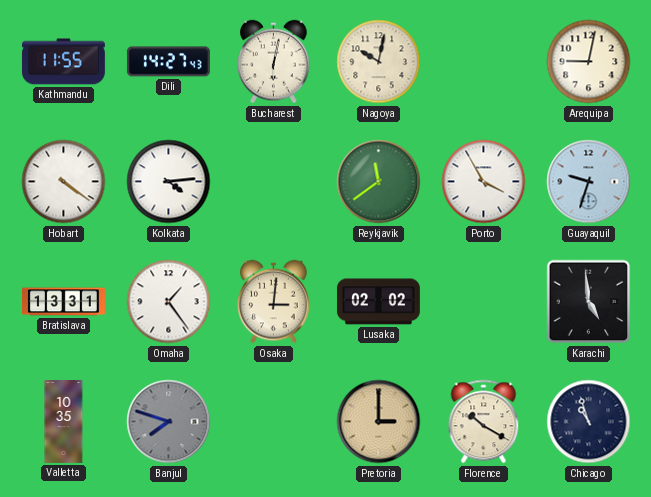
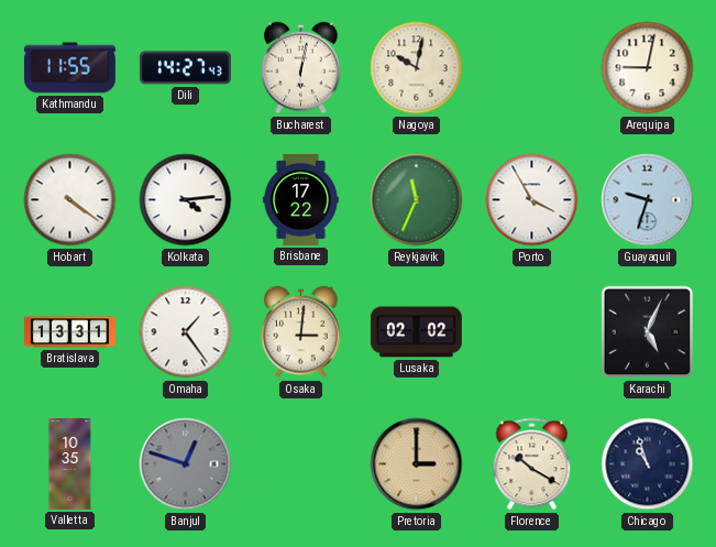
Brisbane: none -> 17:22
Reykjavik: 11:39 -> 11:34
Karachi: 4:59 -> 5:04
Banjul: 7:48 -> 12:48
